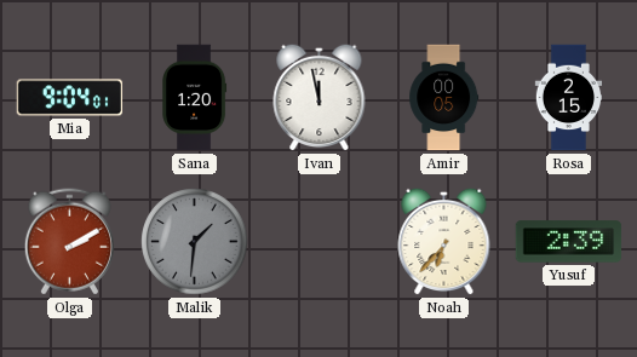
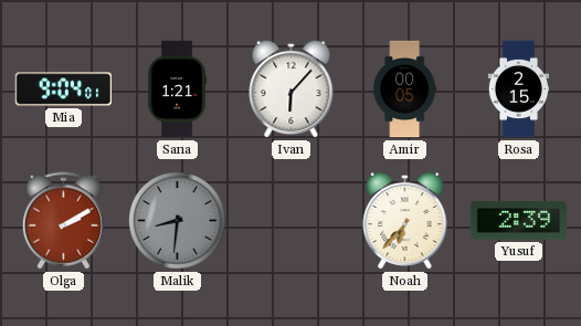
Sana: 1:20 -> 1:21
Ivan: 11:58 -> 6:07
Malik: 1:31 -> 8:31
